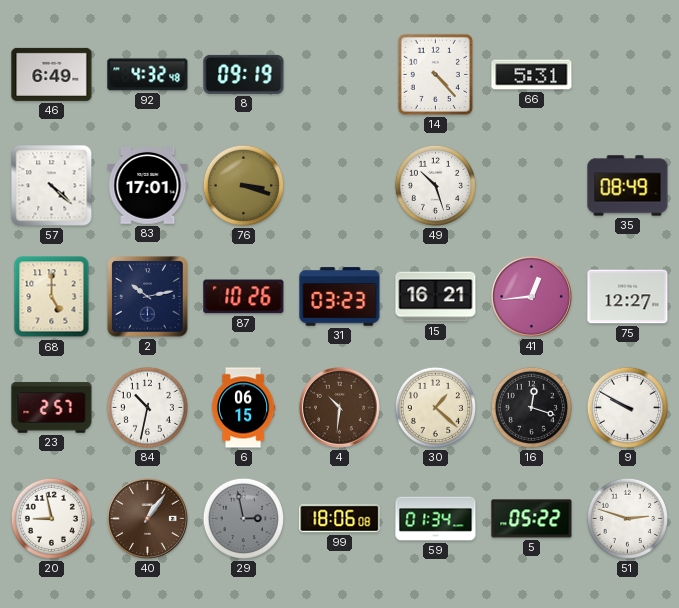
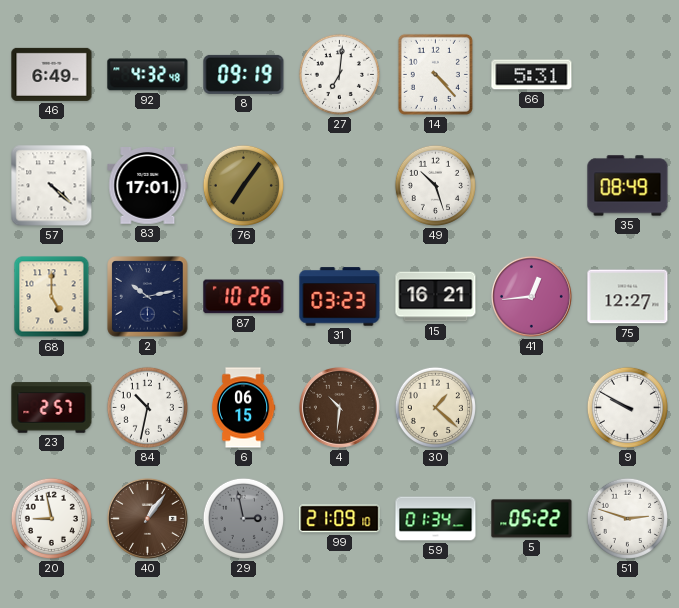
27: none -> 7:01
76: 3:18 -> 7:06
16: 12:18 -> none
99: 18:06 -> 21:09
